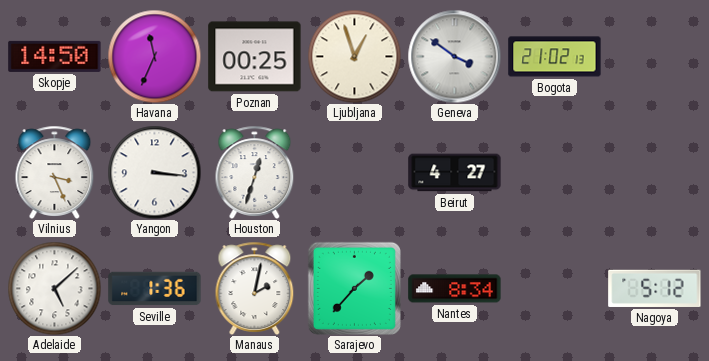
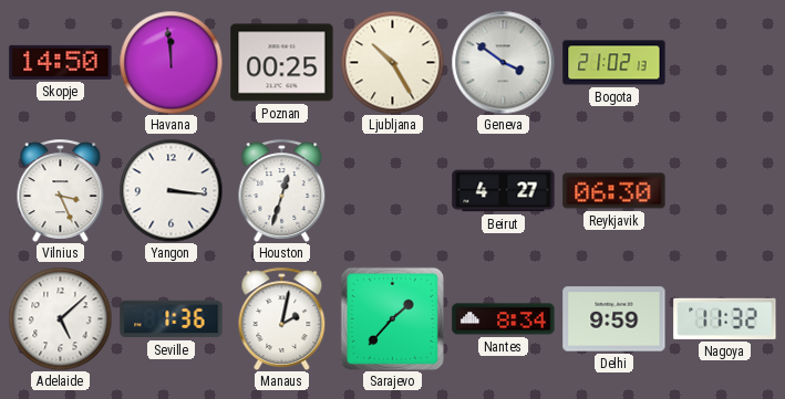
Havana: 11:34 -> 11:59
Ljubljana: 12:57 -> 10:25
Reykjavik: none -> 06:30
Delhi: none -> 9:59
Nagoya: 5:12 -> 11:32
